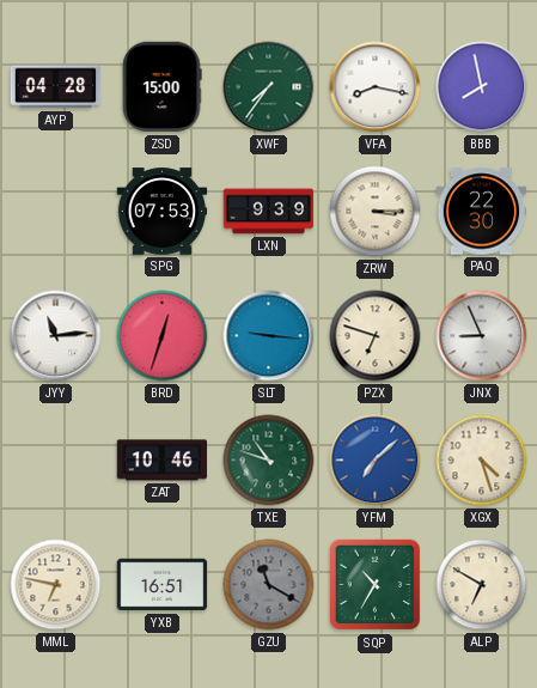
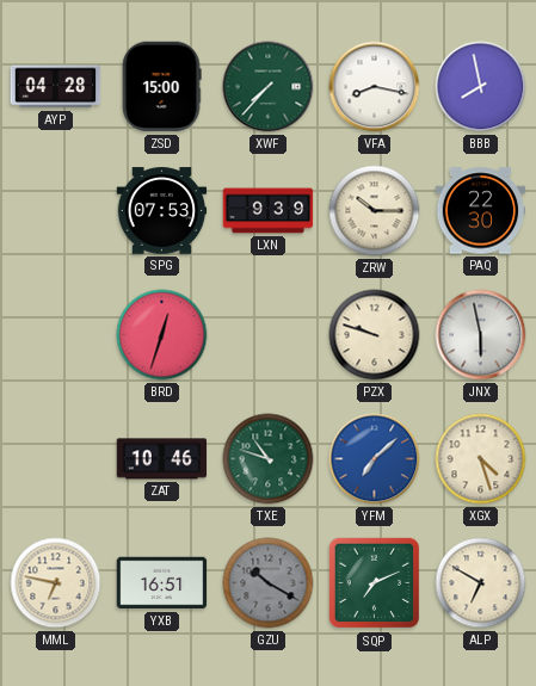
XWF: 7:36 -> 7:37
ZRW: 3:15 -> 10:15
JYY: 11:14 -> none
SLT: 9:16 -> none
PZX: 6:48 -> 9:48
JNX: 8:56 -> 5:58
GZU: 11:20 -> 10:20
SQP: 10:35 -> 7:11
